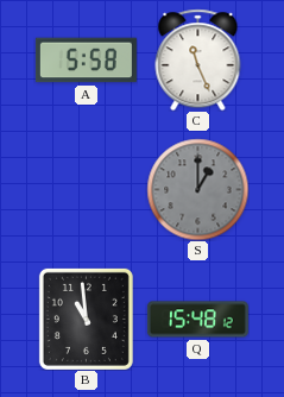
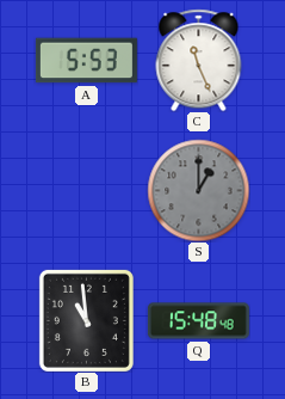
A: 5:58 -> 5:53
Q: 15:48:12 -> 15:48:48
